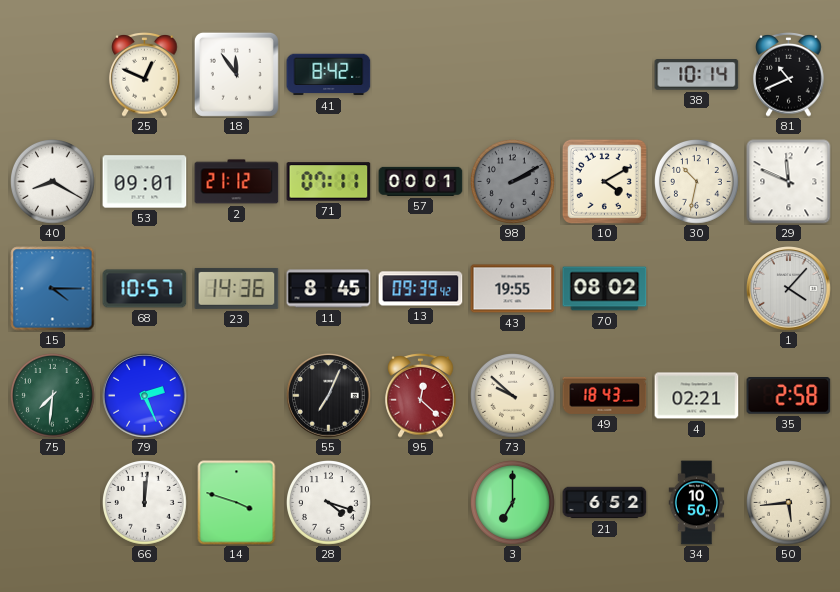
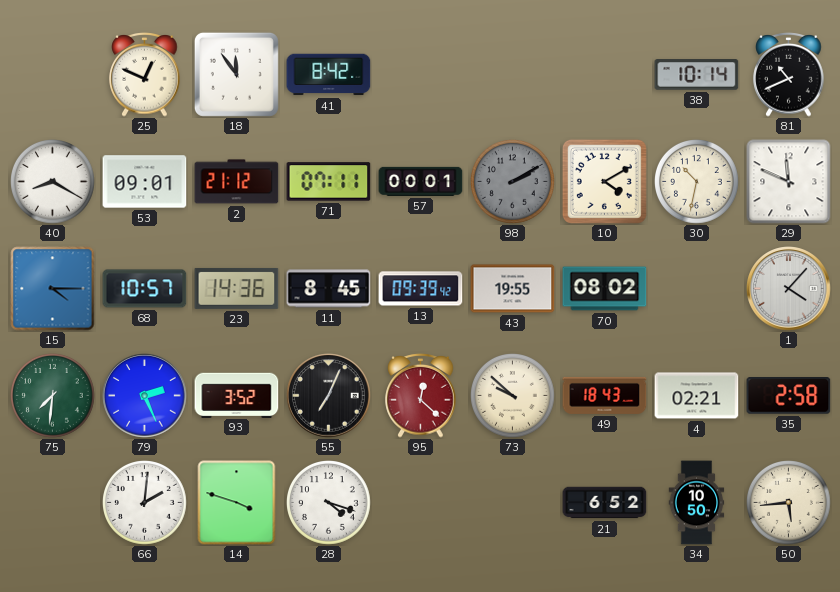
93: none -> 3:52
66: 12:01 -> 2:01
3: 7:00 -> none
